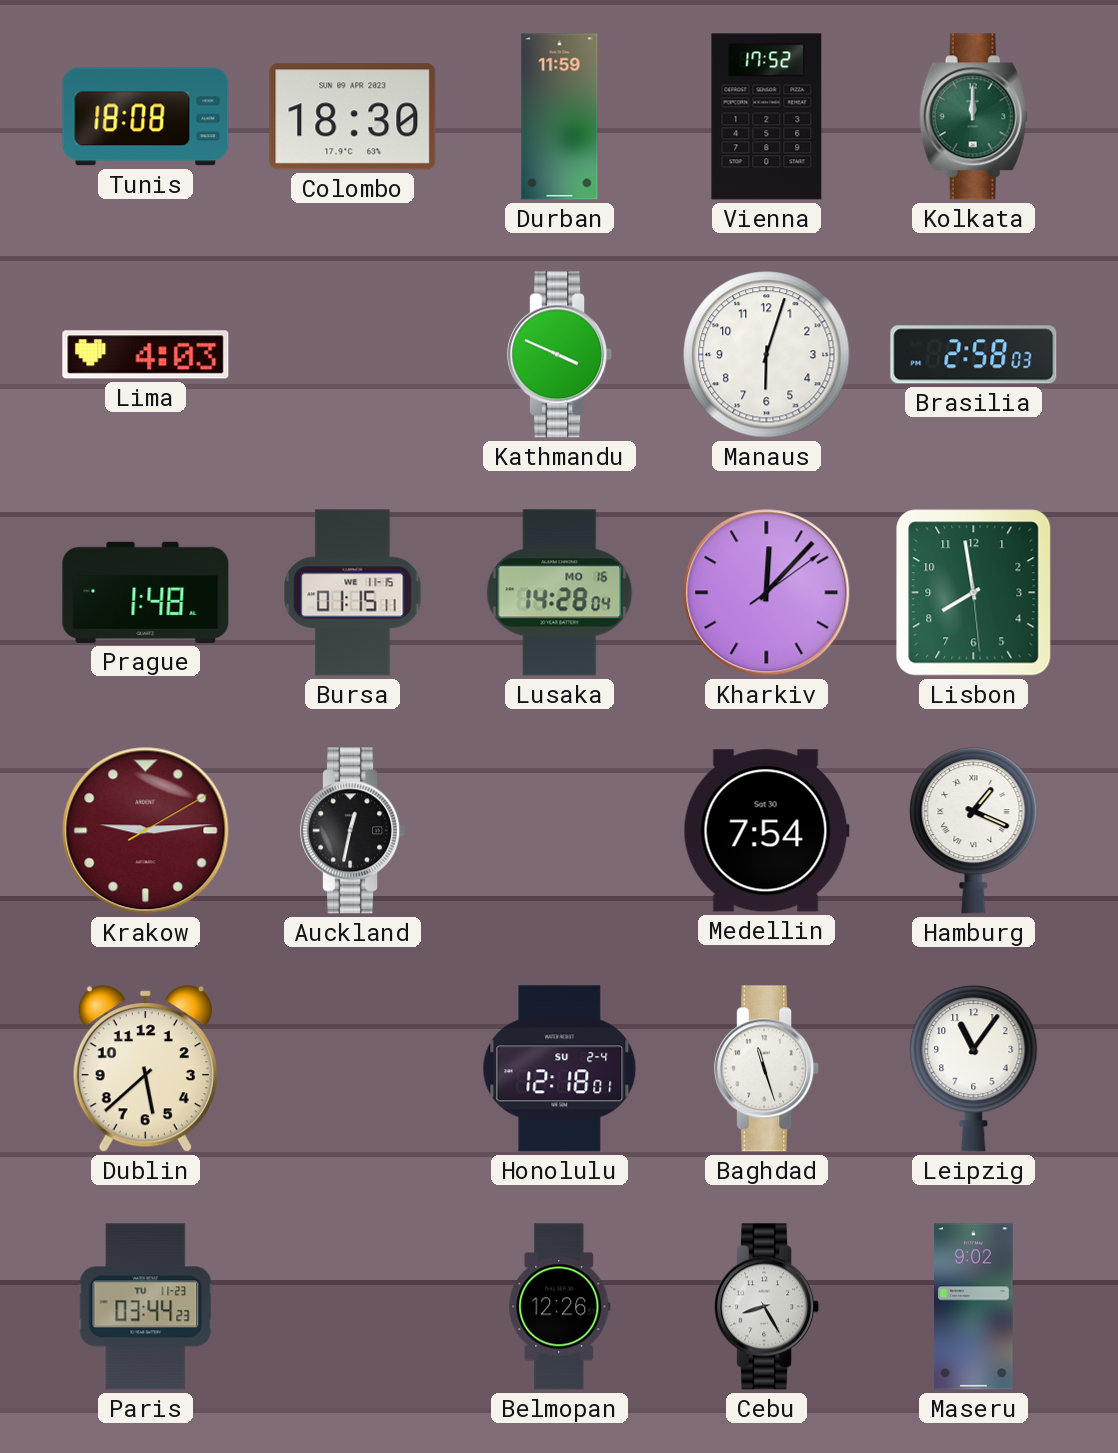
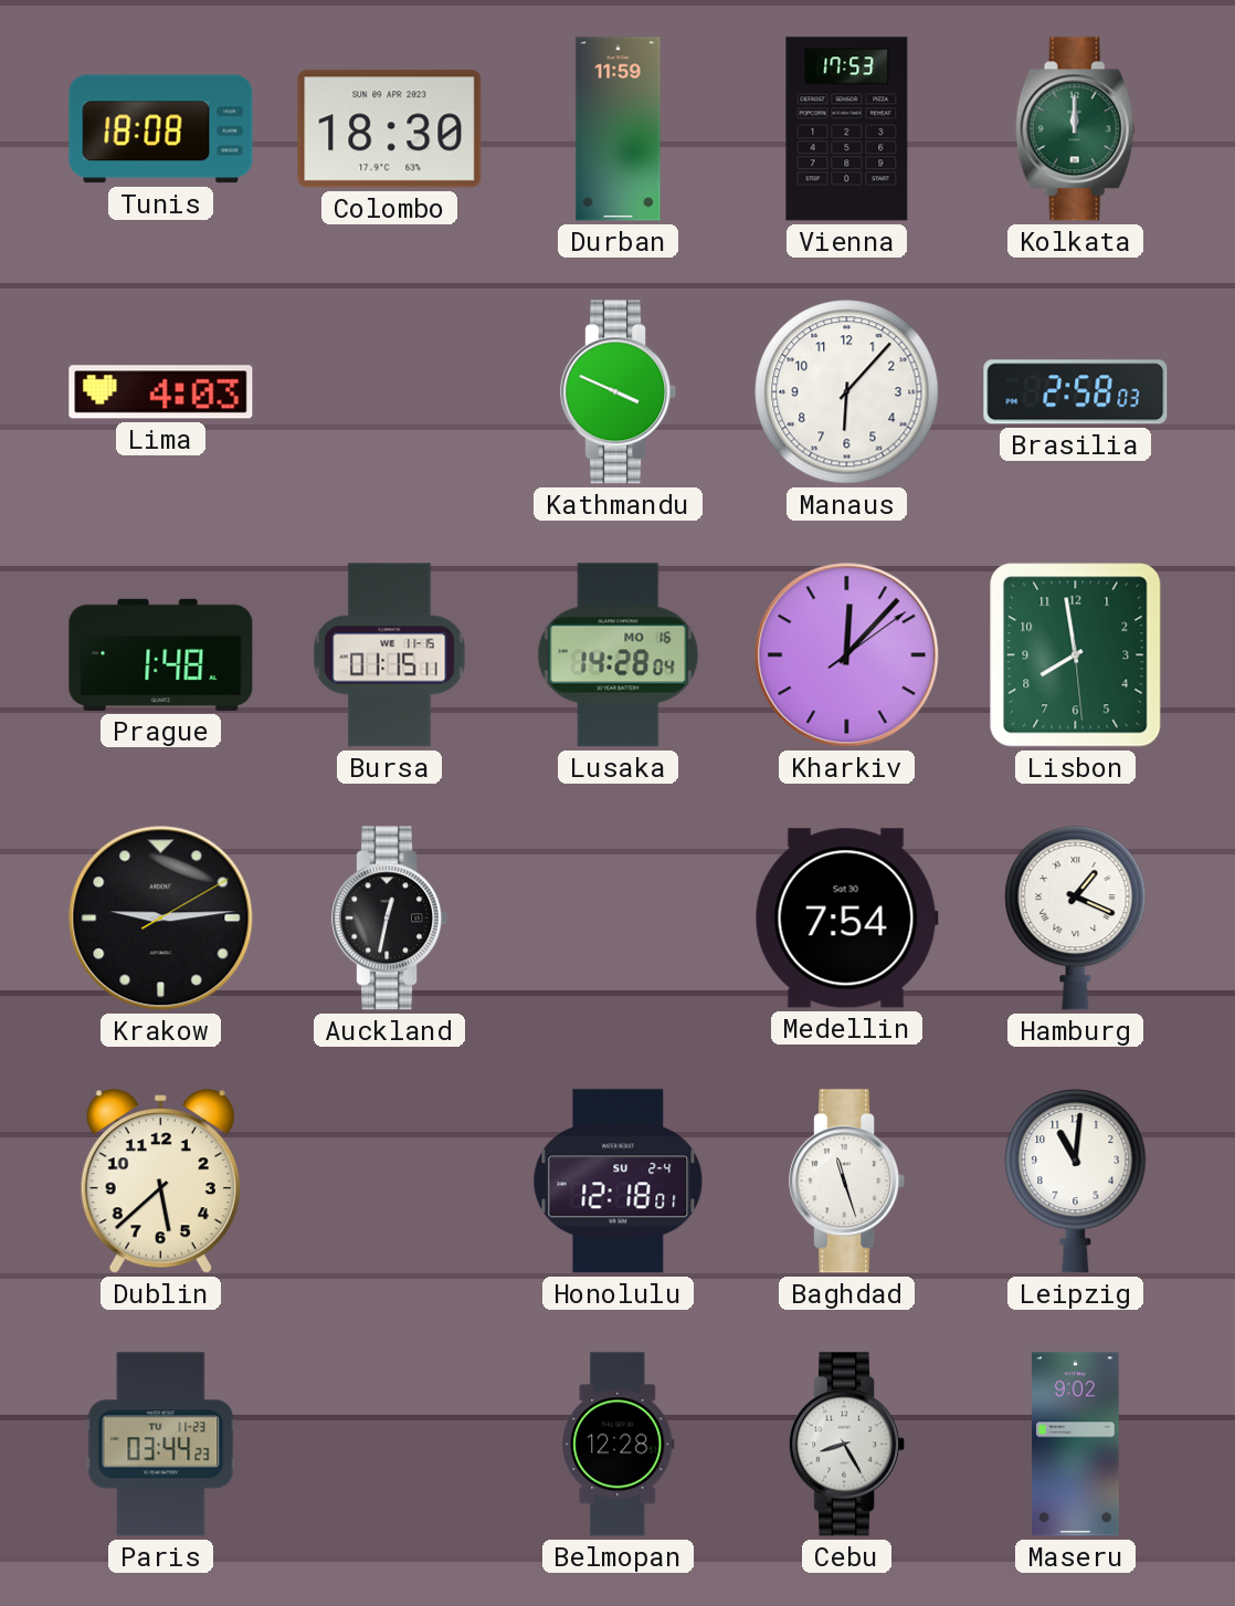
Vienna: 17:52 -> 17:53
Manaus: 6:03 -> 6:07
Krakow dial: burgundy -> black
Leipzig: 11:06 -> 11:01
Belmopan: 12:26 -> 12:28
